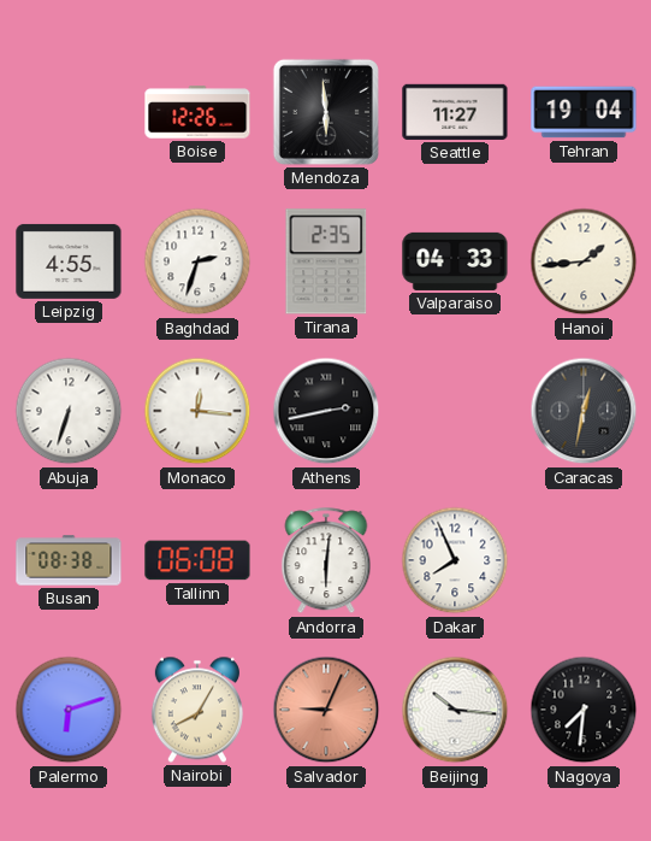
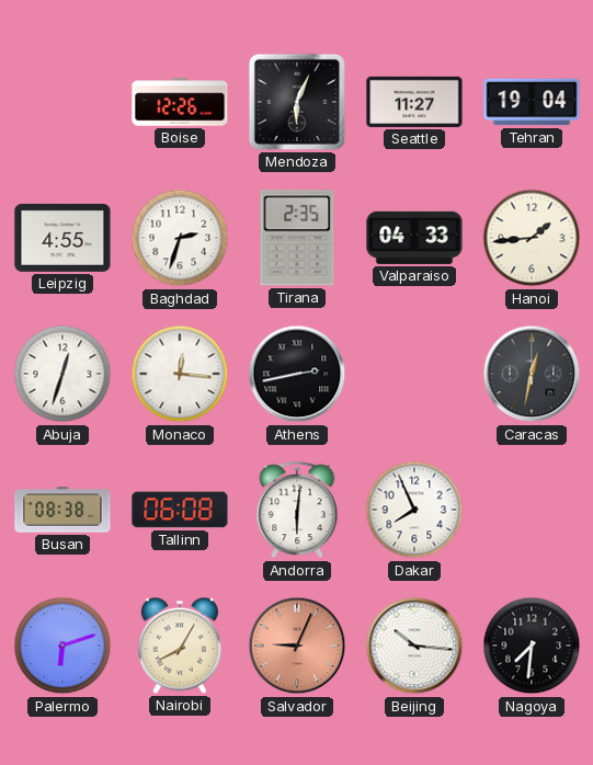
Mendoza: 5:59 -> 6:04
Abuja: 6:33 -> 12:33
